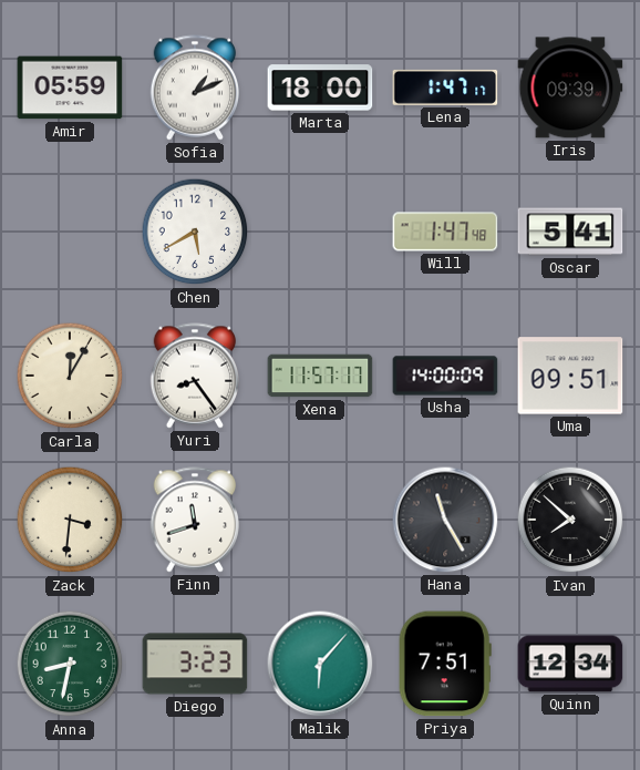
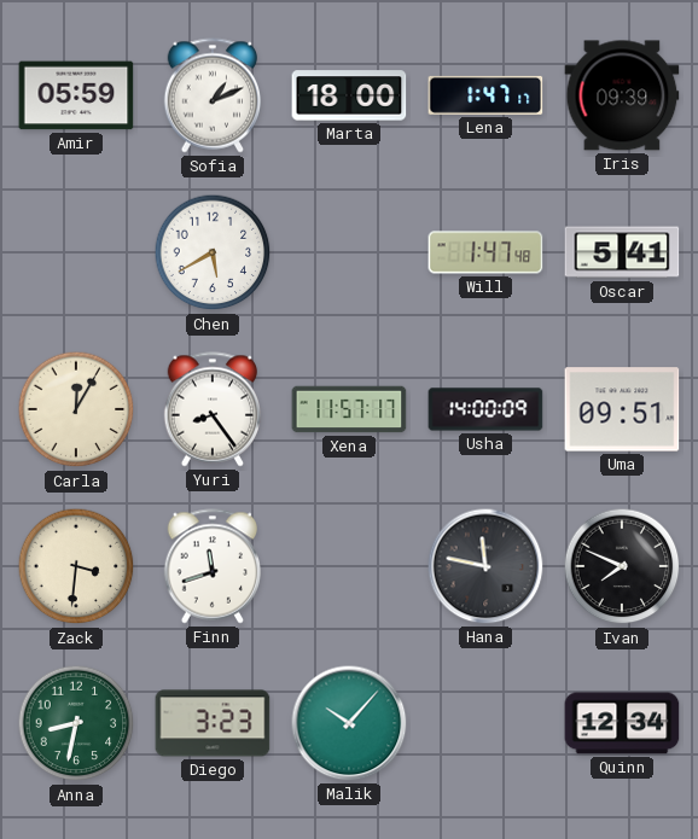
Hana: 11:25 -> 11:47
Ivan: 7:52 -> 7:49
Malik: 6:07 -> 10:07
Priya: 7:51 -> none
